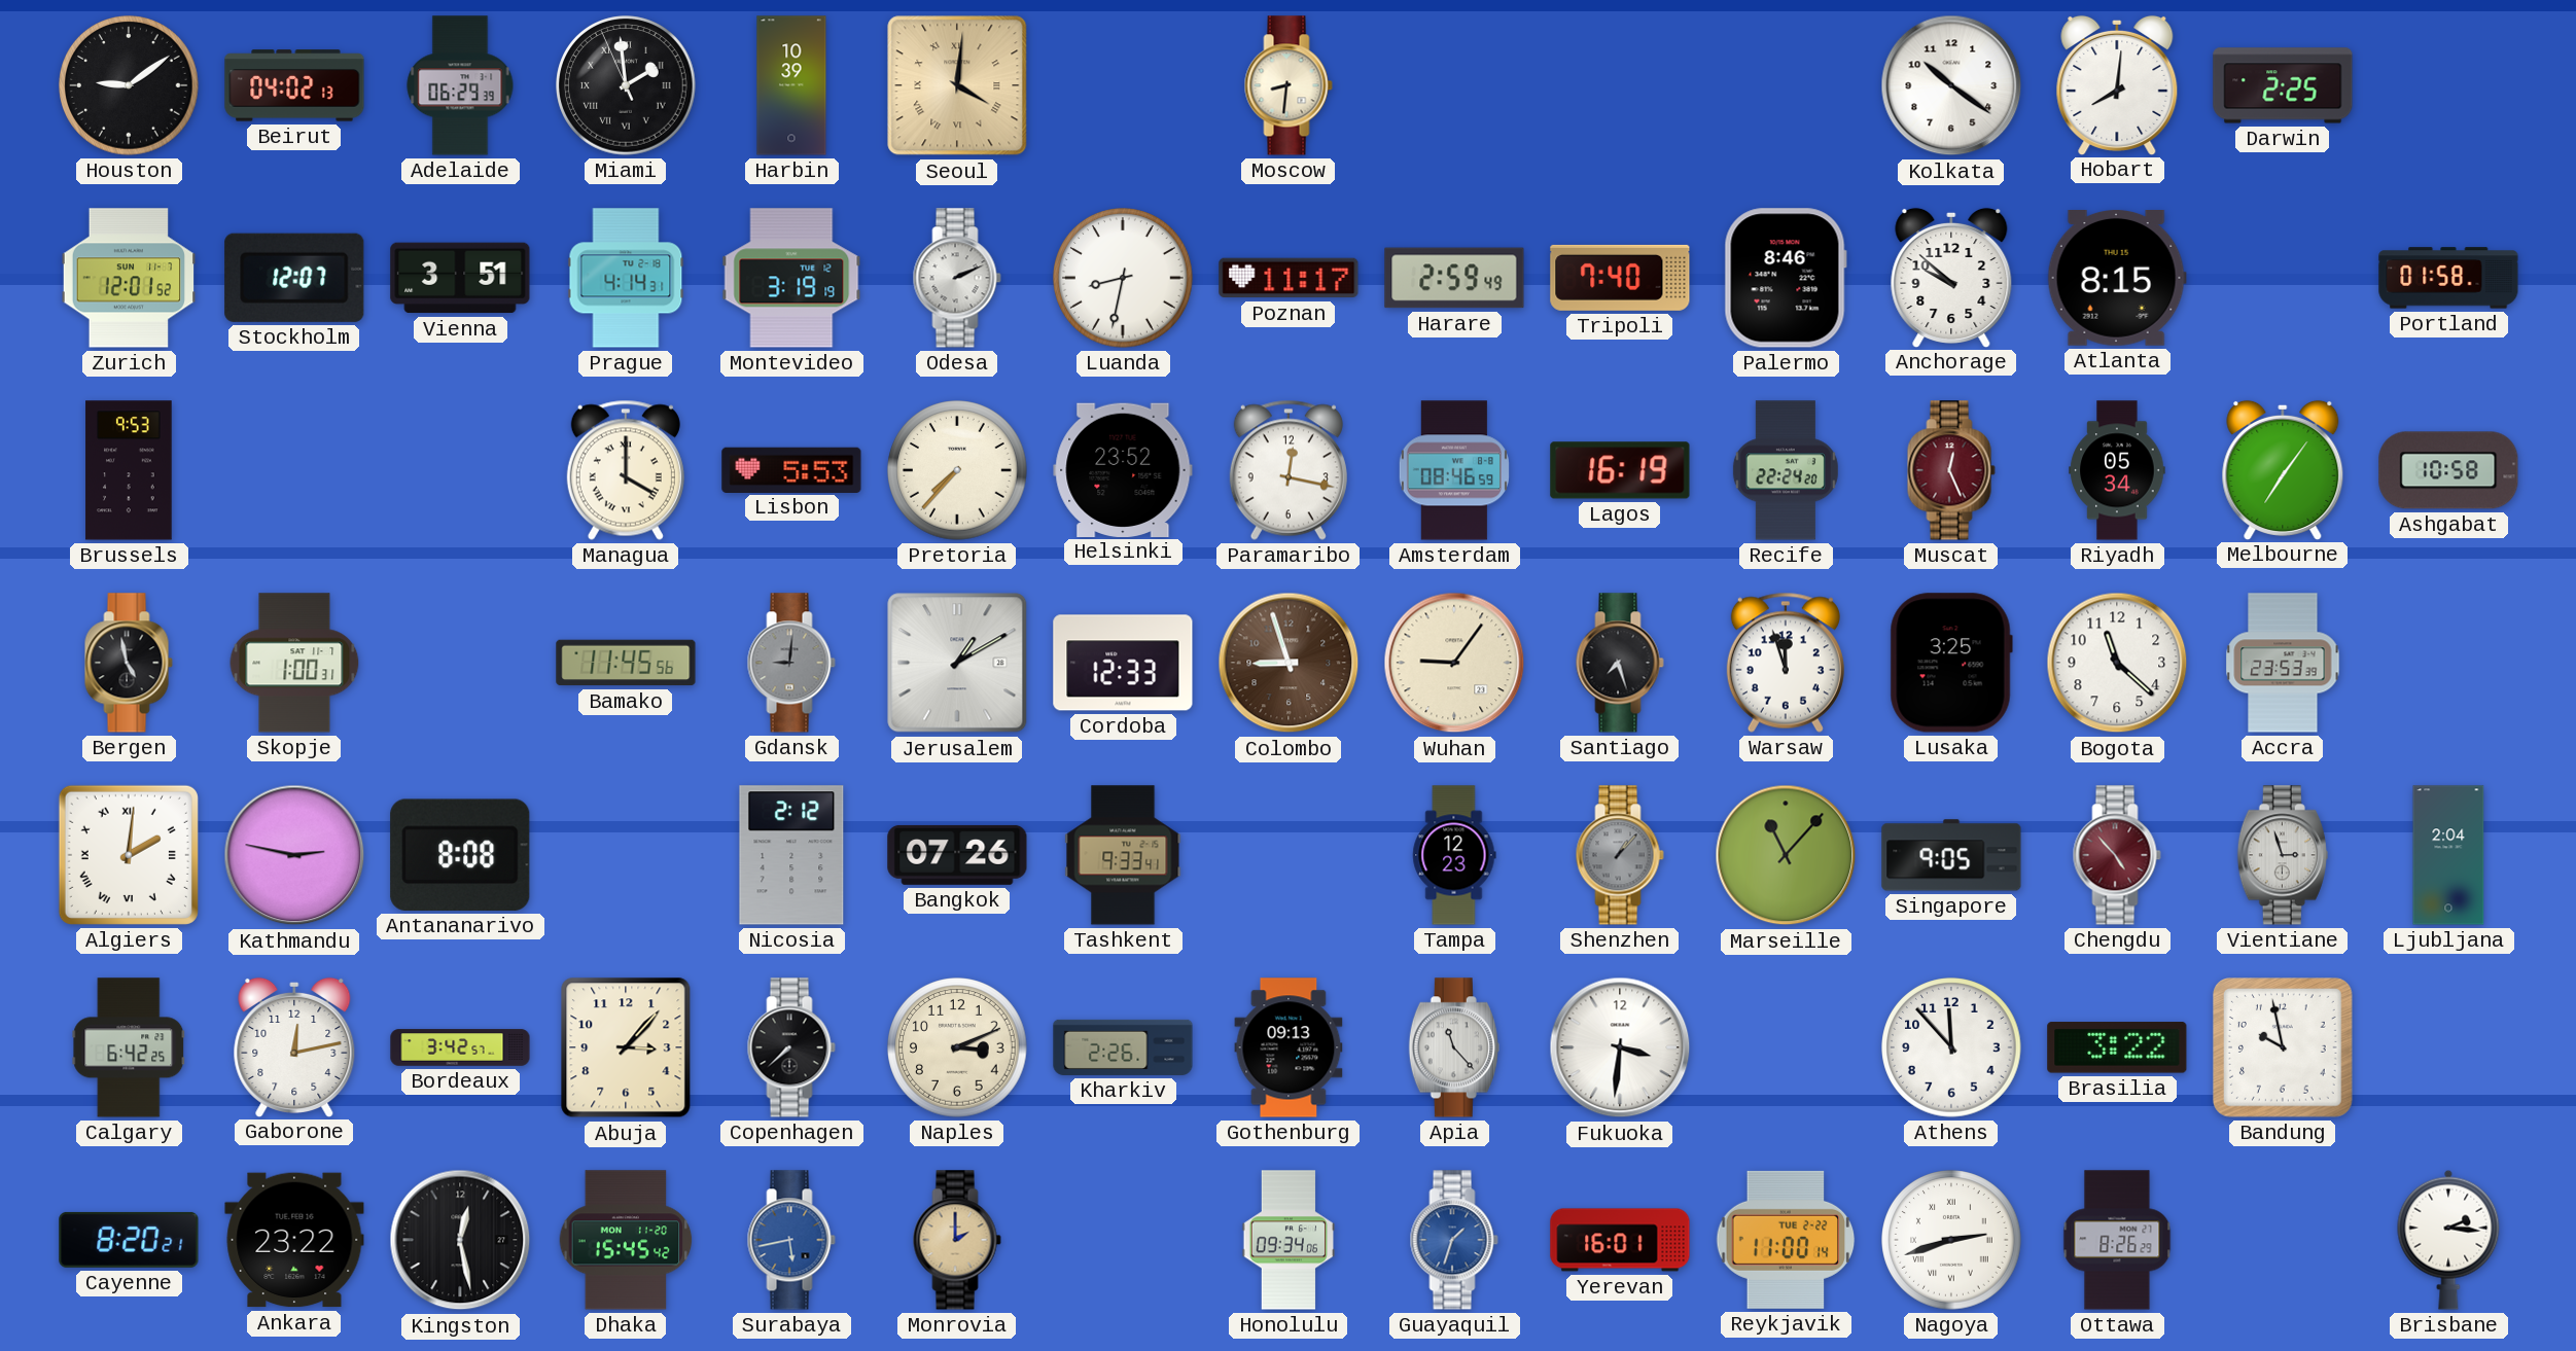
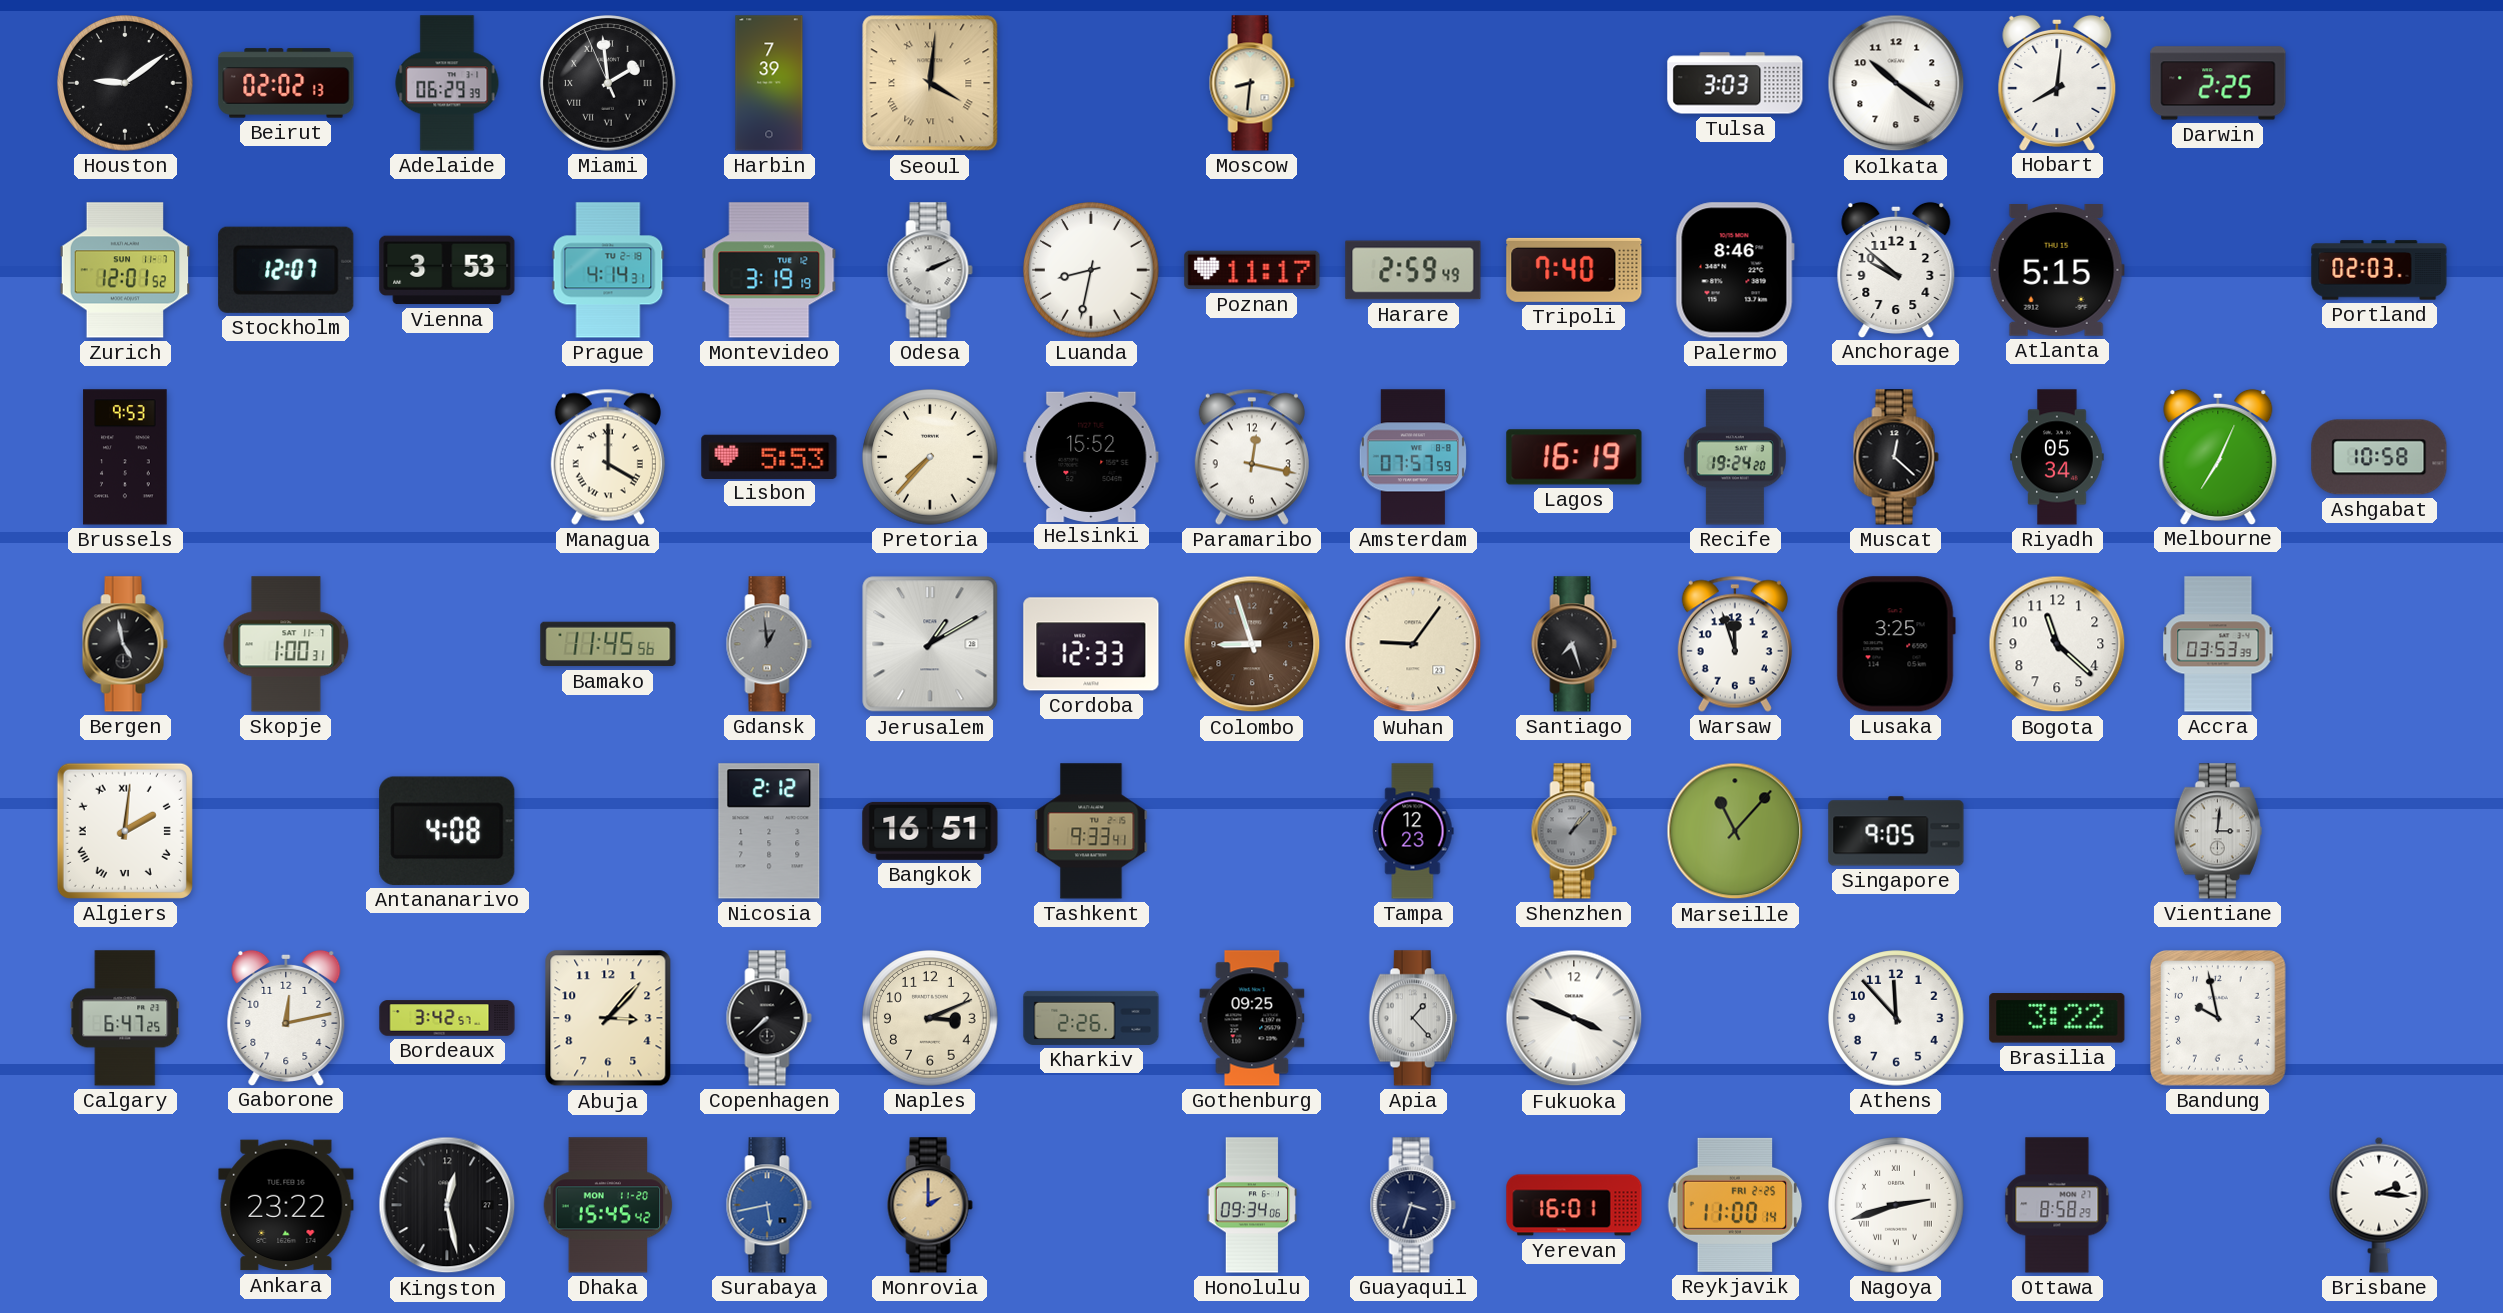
Beirut: 04:02 -> 02:02
Harbin: 10:39 -> 7:39
Tulsa: none -> 3:03
Vienna: 3:51 -> 3:53
Atlanta: 8:15 -> 5:15
Portland: 01:58 -> 02:03
Helsinki: 23:52 -> 15:52
Amsterdam: 08:46 -> 07:57
Recife: 22:24 -> 19:24
Muscat: 12:26 -> 12:22
Muscat dial: burgundy -> black
Melbourne: 7:06 -> 7:04
Gdansk: 9:01 -> 12:59
Accra: 23:53 -> 03:53
Kathmandu: 2:47 -> none
Antananarivo: 8:08 -> 4:08
Bangkok: 07:26 -> 16:51
Chengdu: 4:53 -> none
Vientiane: 2:57 -> 3:01
Ljubljana: 2:04 -> none
Calgary: 6:42 -> 6:47
Gothenburg: 09:13 -> 09:25
Apia: 11:23 -> 1:23
Fukuoka: 3:31 -> 3:49
Cayenne: 8:20 -> none
Guayaquil: 1:33 -> 3:33
Guayaquil dial: blue -> navy
Reykjavik date: TUE 2-22 -> FRI 2-25
Ottawa: 8:26 -> 8:58
